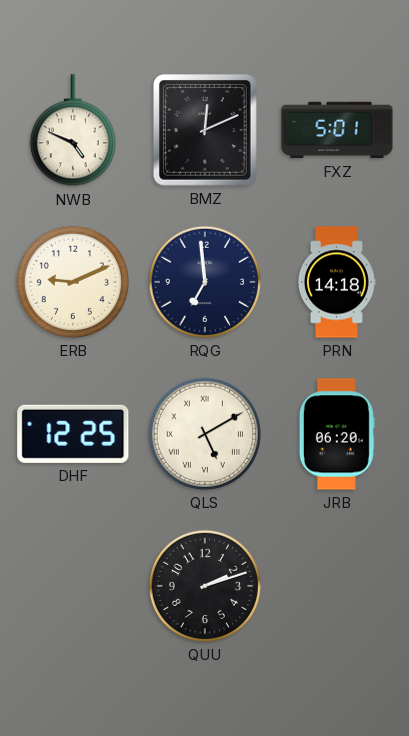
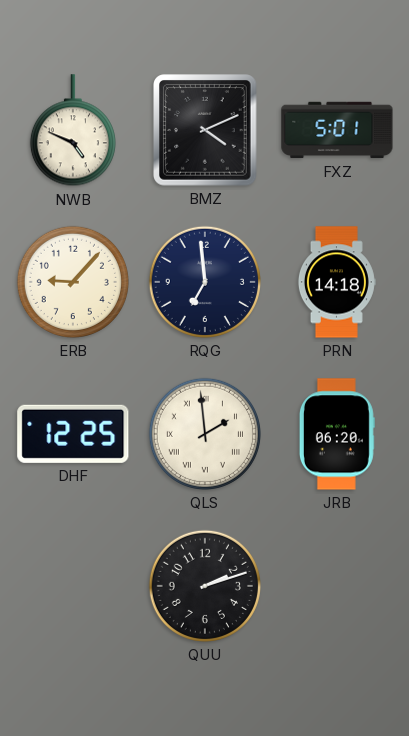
BMZ: 12:11 -> 4:11
ERB: 9:11 -> 9:07
QLS: 5:10 -> 1:59
